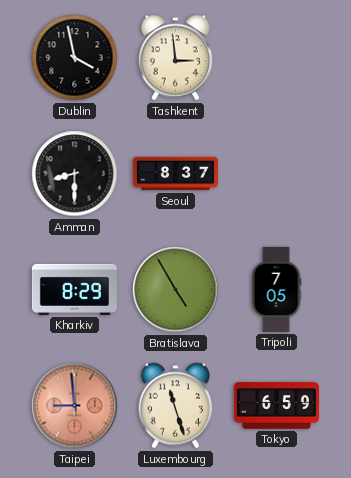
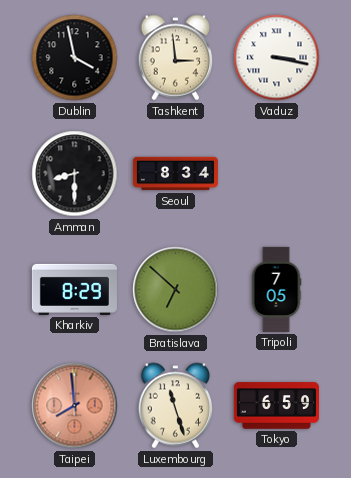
Vaduz: none -> 3:17
Seoul: 8:37 -> 8:34
Bratislava: 4:55 -> 6:52
Taipei: 8:59 -> 7:59
